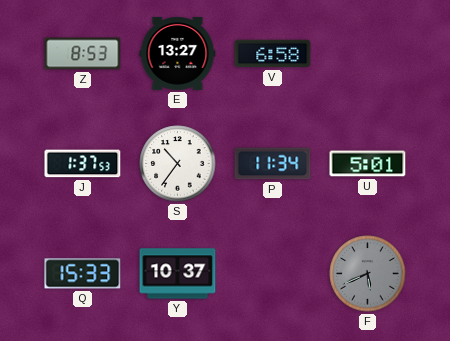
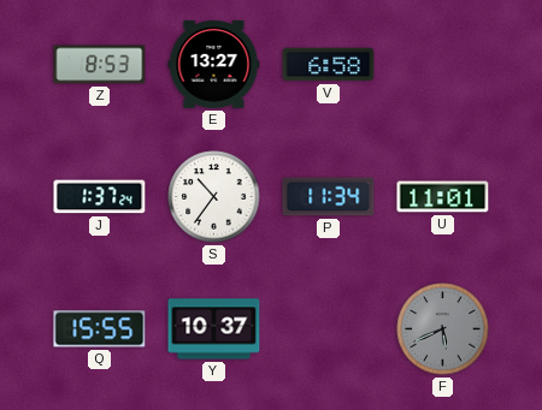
J: 1:37:53 -> 1:37:24
U: 5:01 -> 11:01
Q: 15:33 -> 15:55
